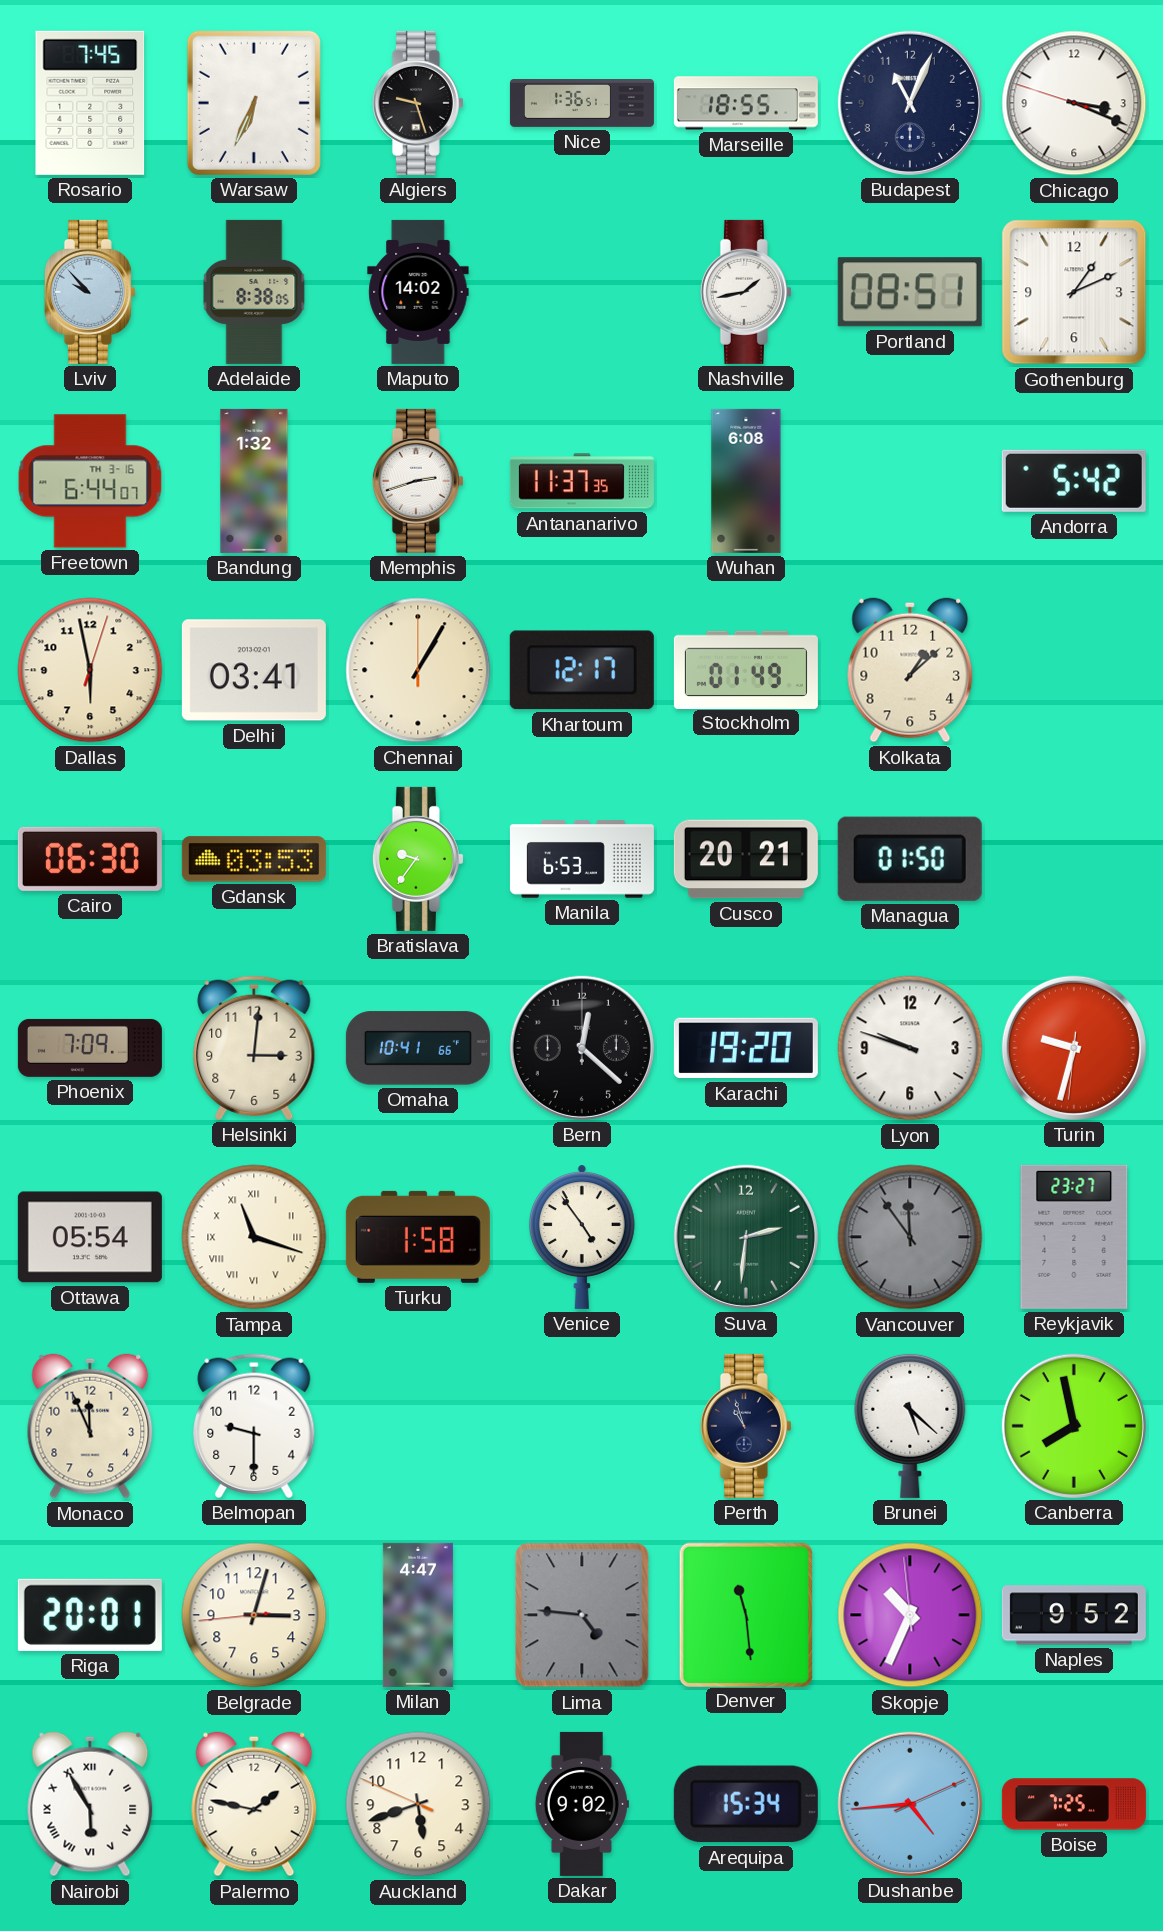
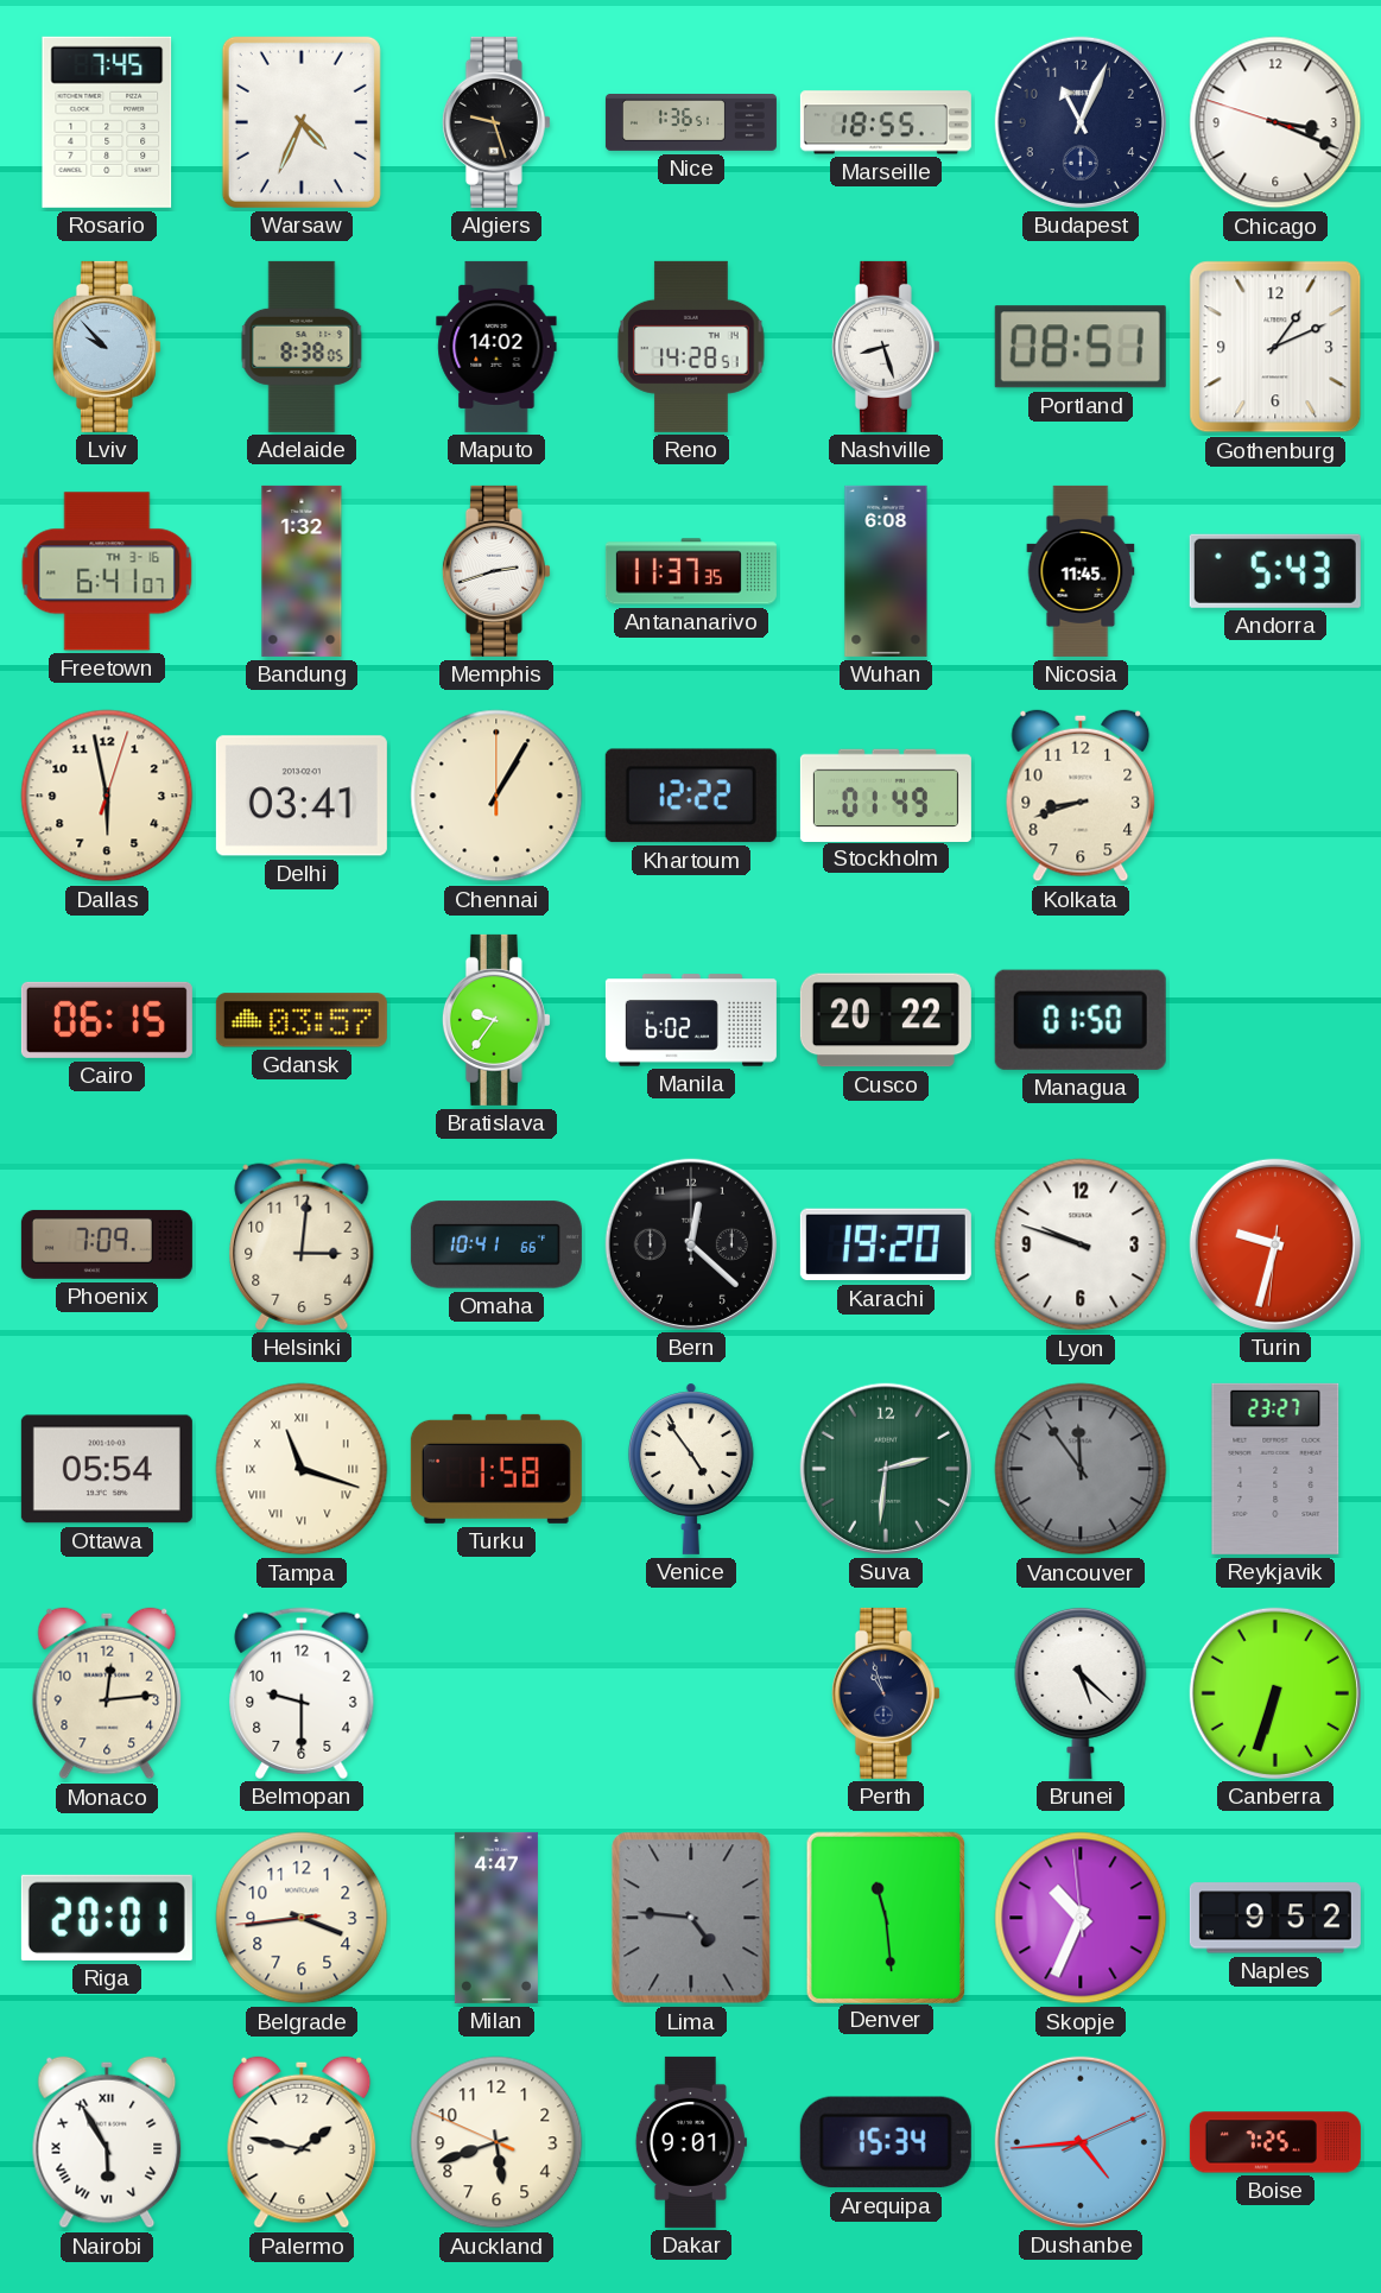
Warsaw: 6:34 -> 4:34
Reno: none -> 14:28
Nashville: 1:43 -> 8:27
Freetown: 6:44 -> 6:41
Nicosia: none -> 11:45
Andorra: 5:42 -> 5:43
Khartoum: 12:17 -> 12:22
Kolkata: 1:08 -> 8:42
Cairo: 06:30 -> 06:15
Gdansk: 03:53 -> 03:57
Manila: 6:53 -> 6:02
Cusco: 20:21 -> 20:22
Monaco: 11:56 -> 12:14
Canberra: 7:58 -> 6:33
Belgrade: 3:02 -> 3:43
Dakar: 9:02 -> 9:01
